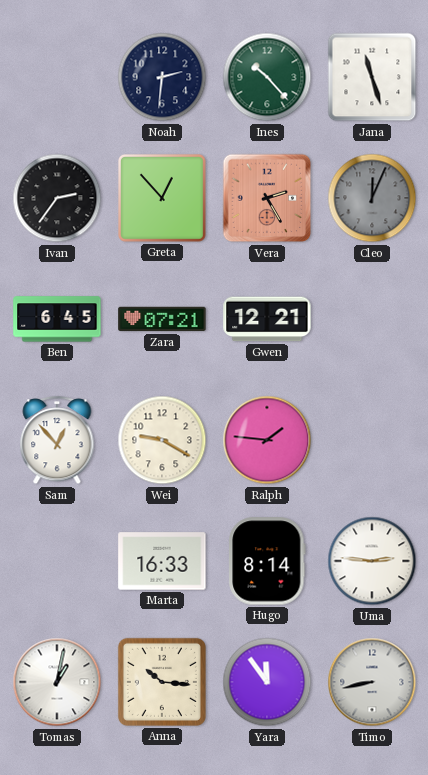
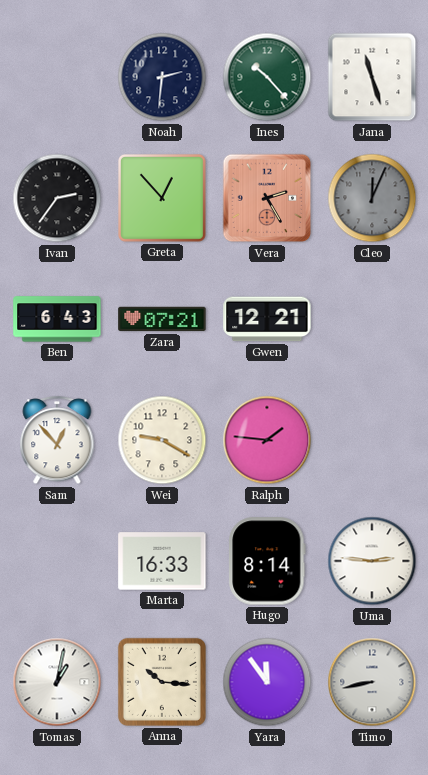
Ben: 6:45 -> 6:43
